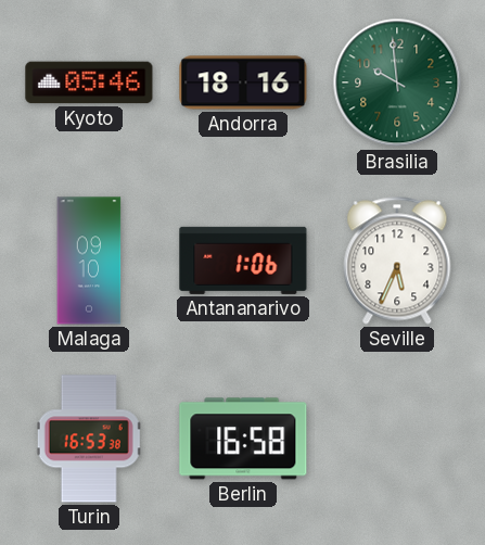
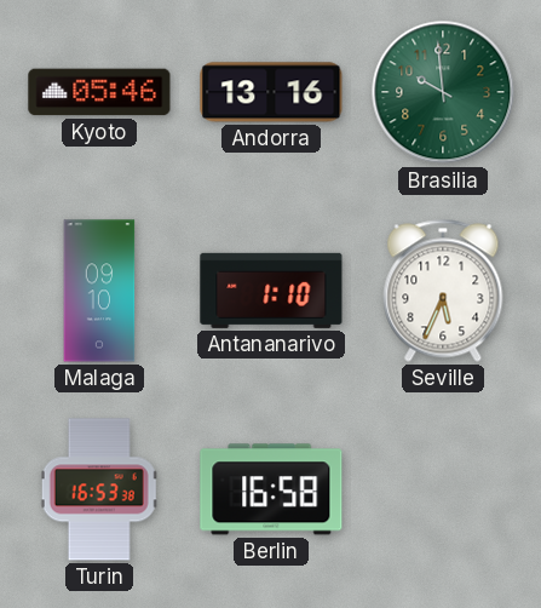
Andorra: 18:16 -> 13:16
Antananarivo: 1:06 -> 1:10
